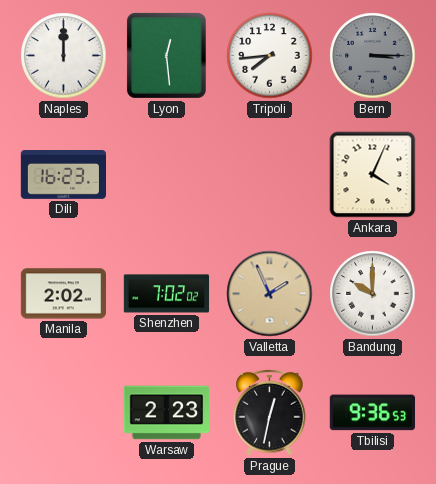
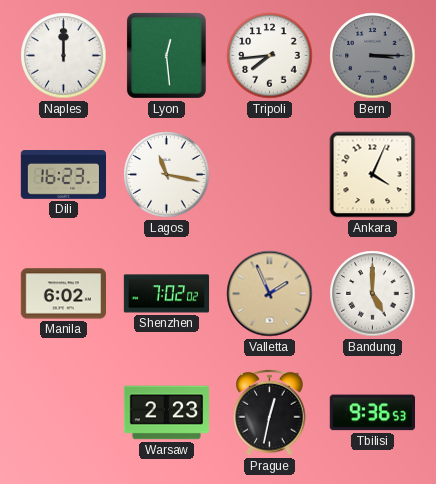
Lagos: none -> 11:17
Manila: 2:02 -> 6:02
Bandung: 10:00 -> 5:00
